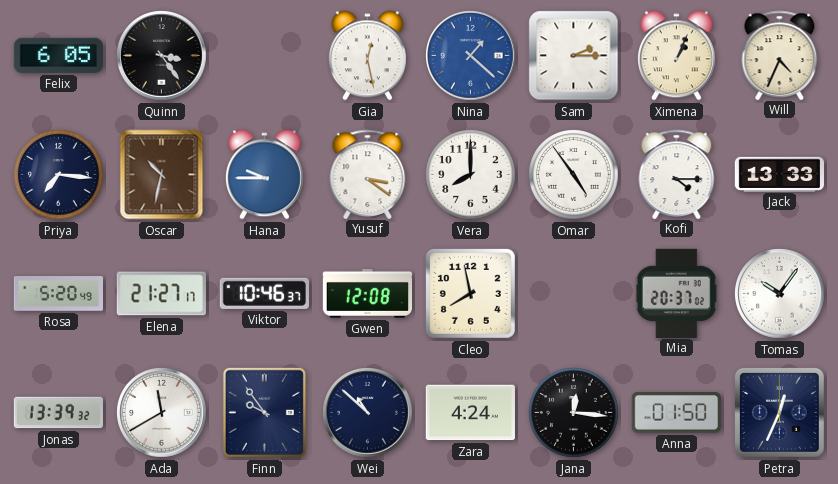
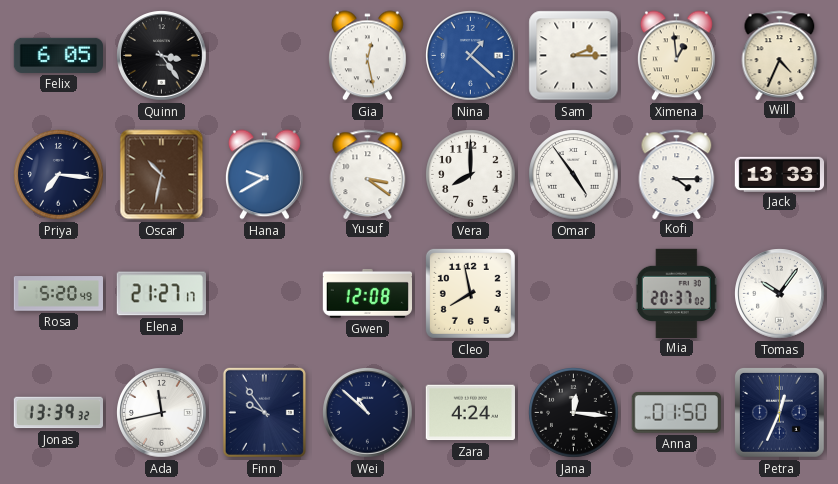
Ximena: 1:04 -> 12:59
Hana: 9:45 -> 9:40
Viktor: 10:46 -> none
Ada: 11:40 -> 11:43
